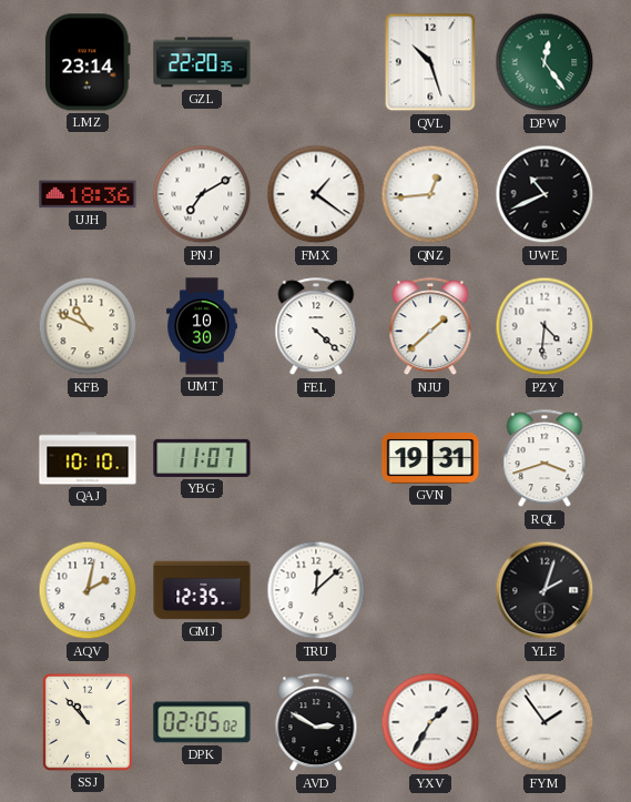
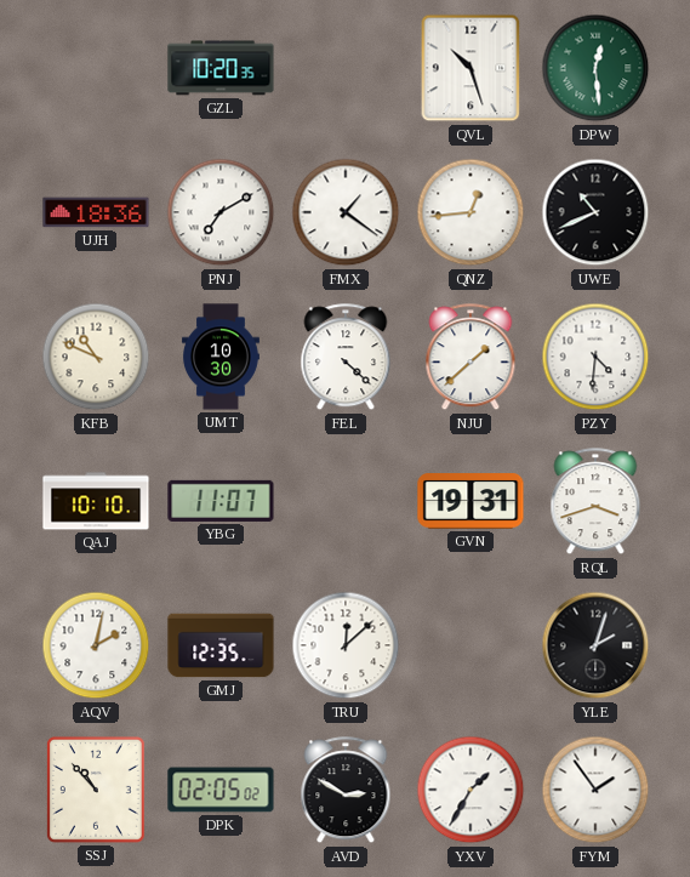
LMZ: 23:14 -> none
GZL: 22:20 -> 10:20
DPW: 12:24 -> 12:29
